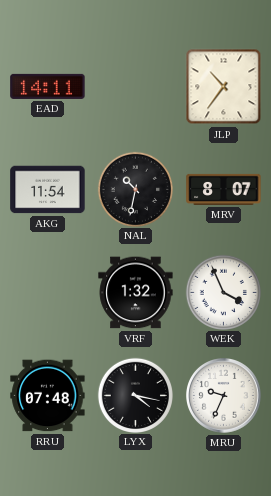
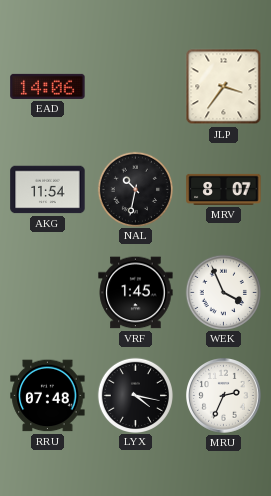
EAD: 14:11 -> 14:06
JLP: 10:36 -> 3:36
VRF: 1:32 -> 1:45
MRU: 9:34 -> 2:34
